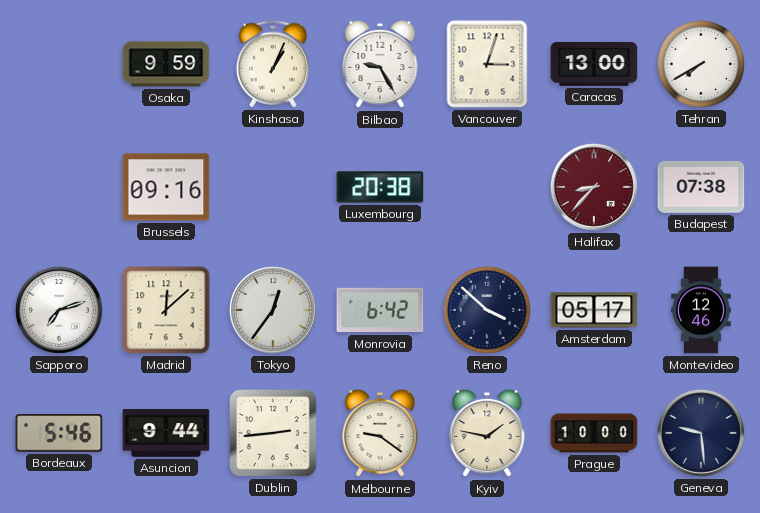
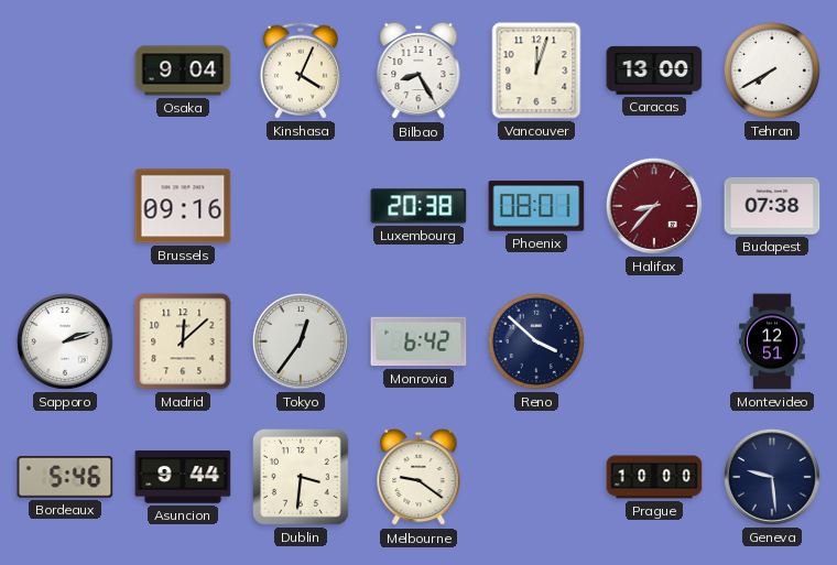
Osaka: 9:59 -> 9:04
Kinshasa: 1:04 -> 4:04
Bilbao: 9:25 -> 8:25
Vancouver: 3:03 -> 12:03
Phoenix: none -> 08:01
Sapporo: 7:12 -> 2:12
Amsterdam: 05:17 -> none
Montevideo: 12:46 -> 12:51
Dublin: 2:44 -> 3:31
Kyiv: 1:47 -> none
